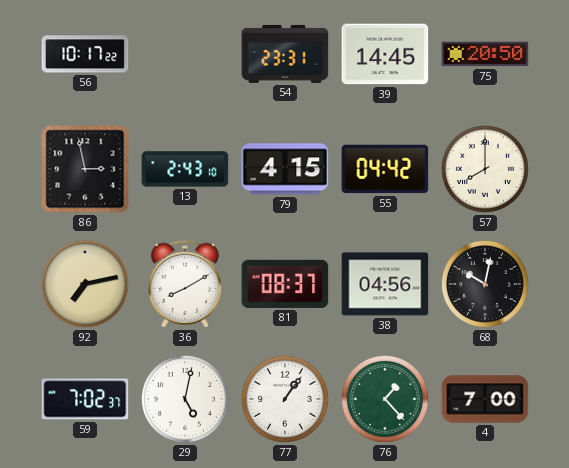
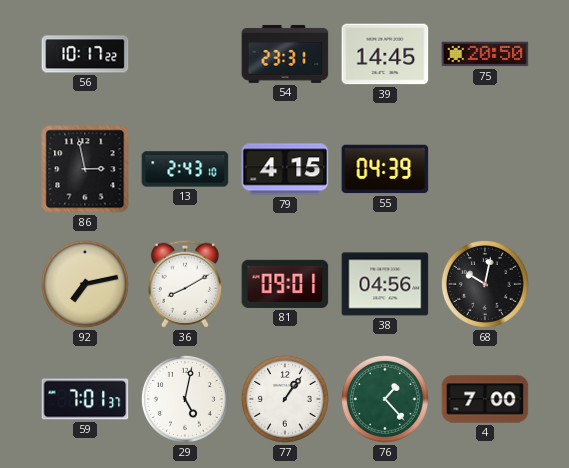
55: 04:42 -> 04:39
57: 8:00 -> none
81: 08:37 -> 09:01
59: 7:02 -> 7:01
